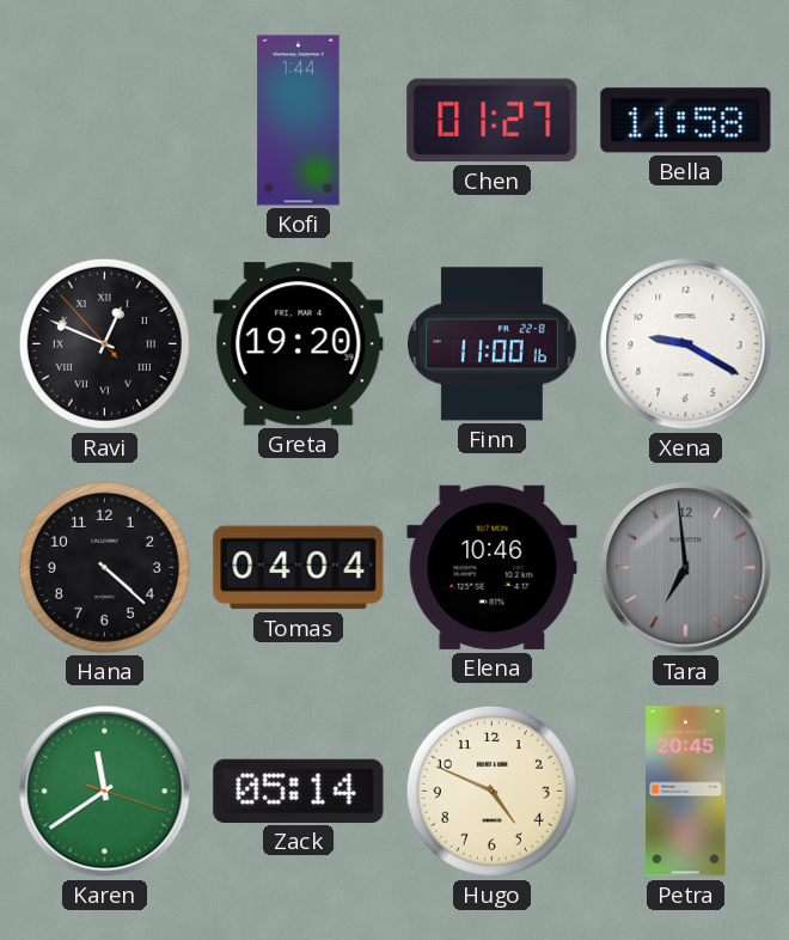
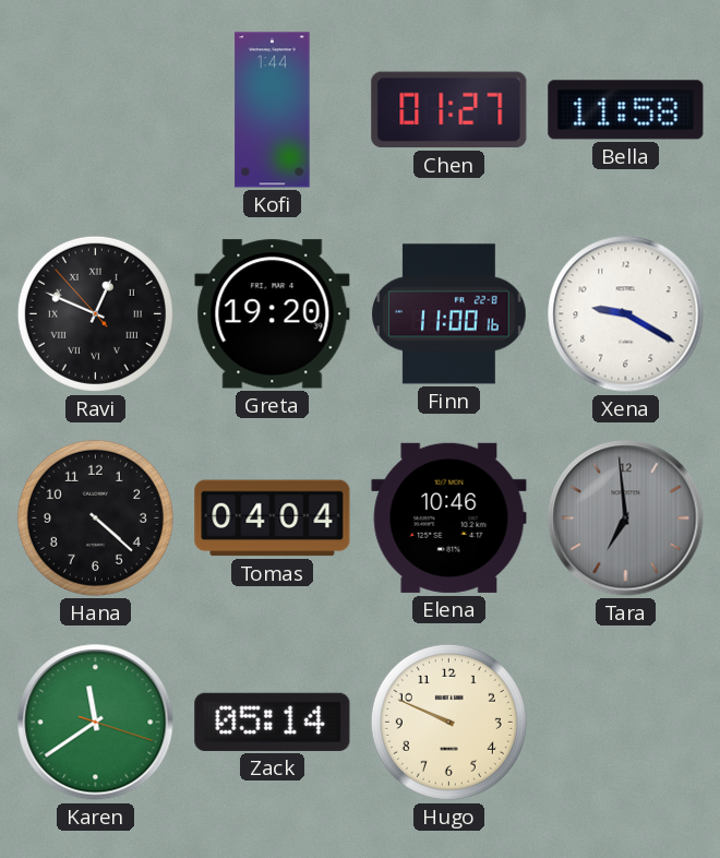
Hugo: 4:49 -> 9:49
Petra: 20:45 -> none
